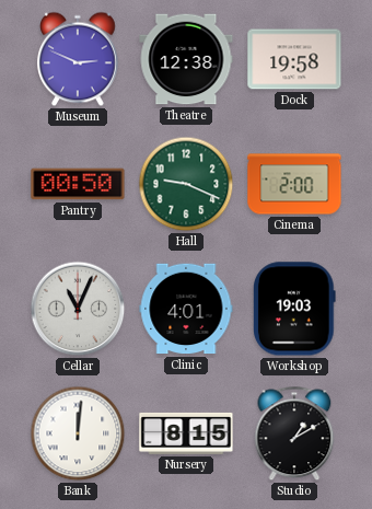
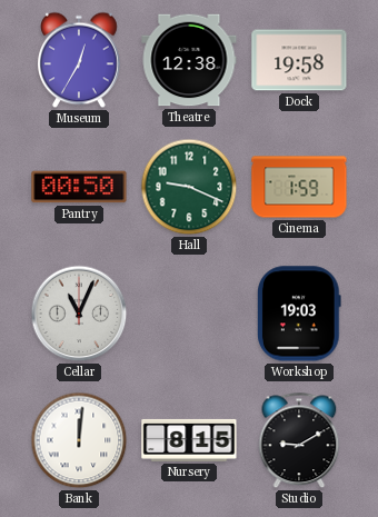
Museum: 2:49 -> 12:35
Cinema: 2:00 -> 1:59
Clinic: 4:01 -> none
Studio: 1:10 -> 9:10
